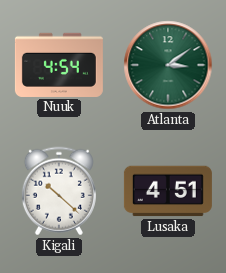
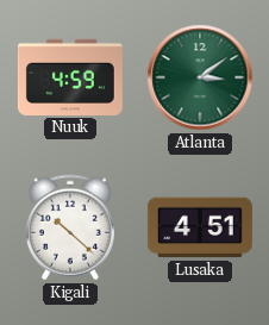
Nuuk: 4:54 -> 4:59
